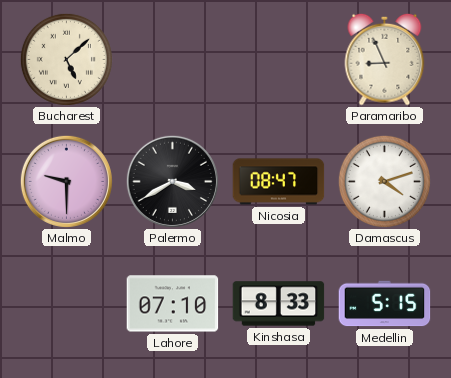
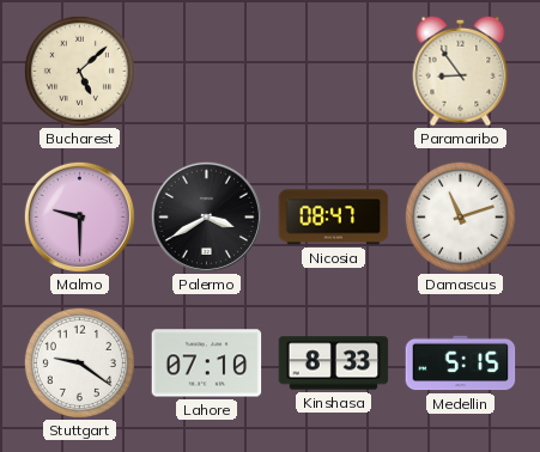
Paramaribo: 8:56 -> 8:54
Damascus: 4:12 -> 11:12
Stuttgart: none -> 9:21
